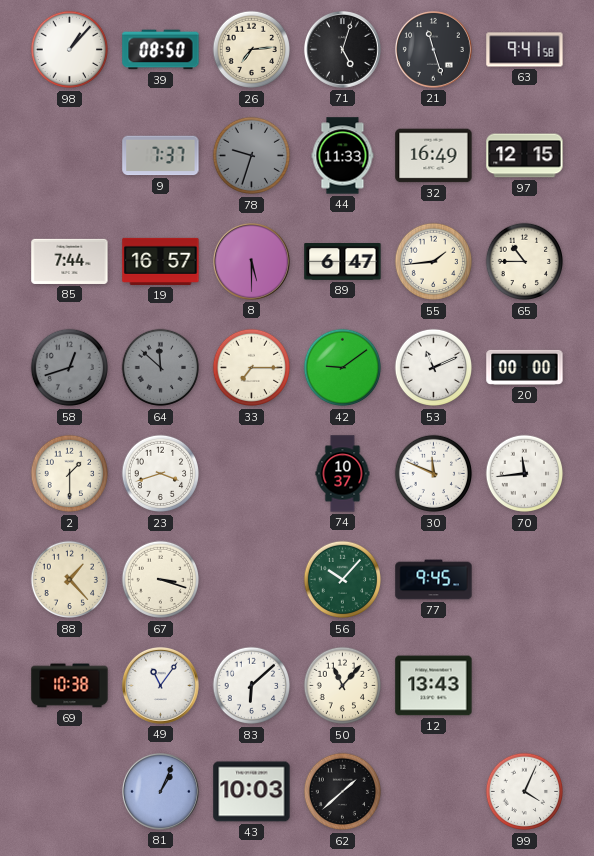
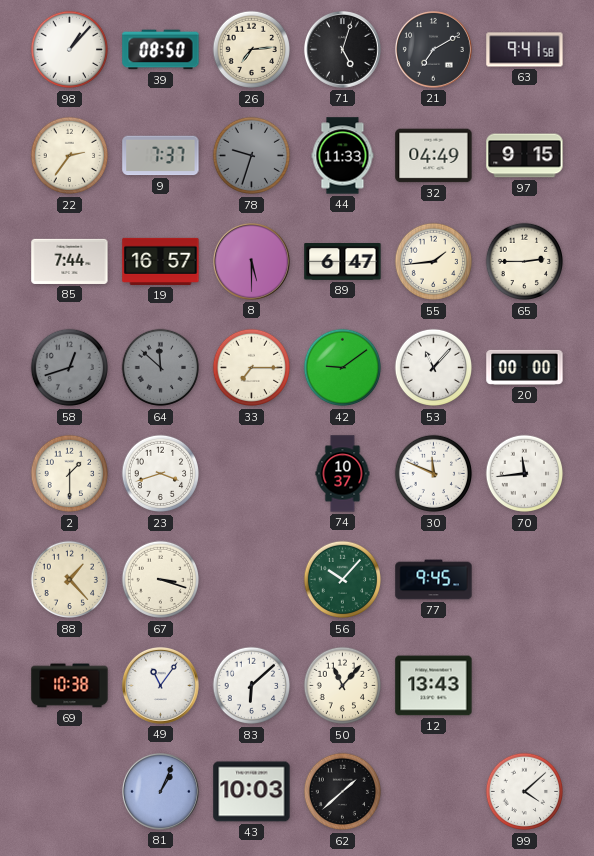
21: 11:27 -> 7:10
22: none -> 2:36
32: 16:49 -> 04:49
97: 12:15 -> 9:15
65: 10:45 -> 2:45
53: 11:11 -> 11:07
99: 4:04 -> 4:08
